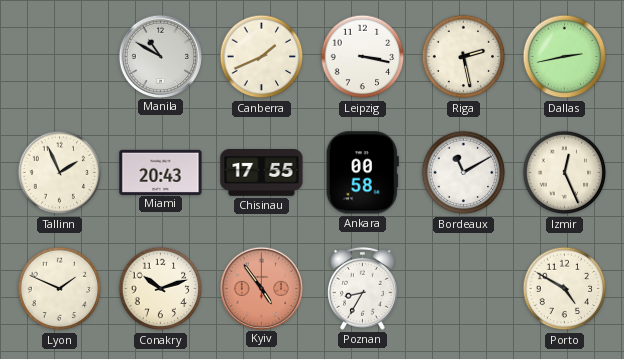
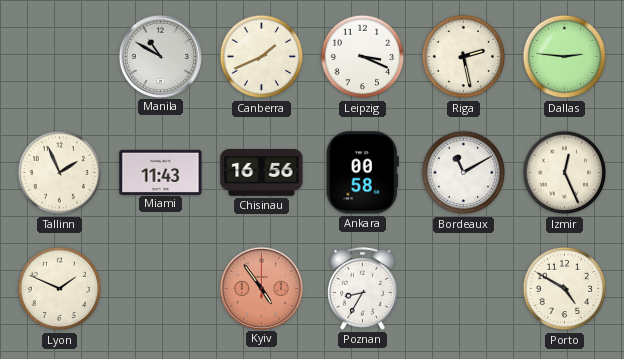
Leipzig: 3:17 -> 3:19
Dallas: 2:43 -> 2:46
Miami: 20:43 -> 11:43
Chisinau: 17:55 -> 16:56
Conakry: 10:12 -> none
